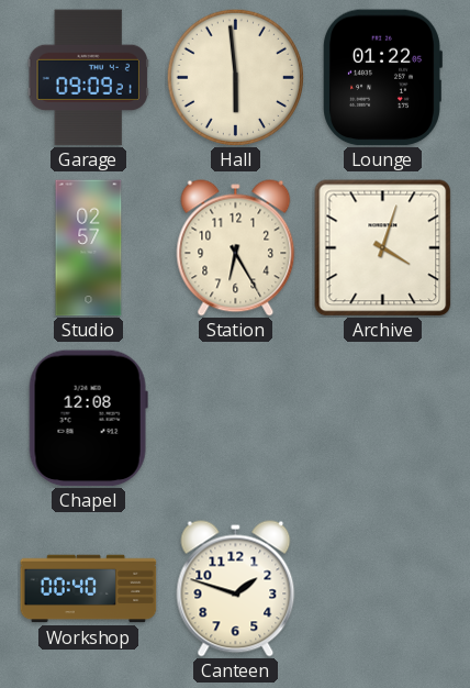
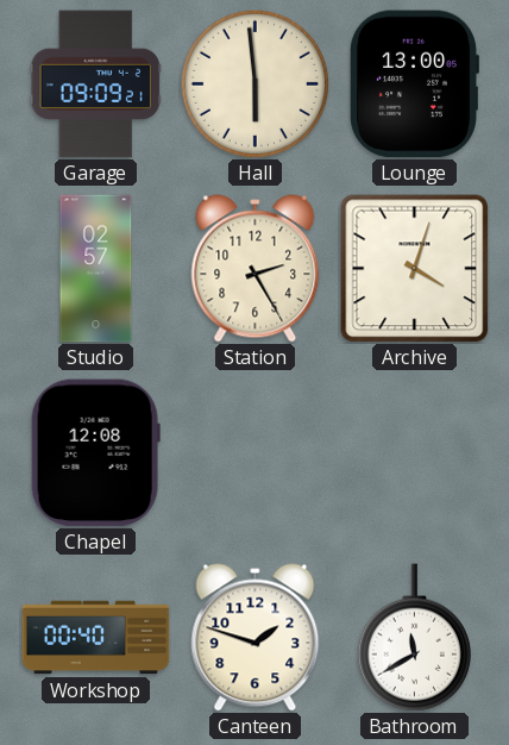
Lounge: 01:22 -> 13:00
Station: 6:25 -> 2:25
Bathroom: none -> 11:40
